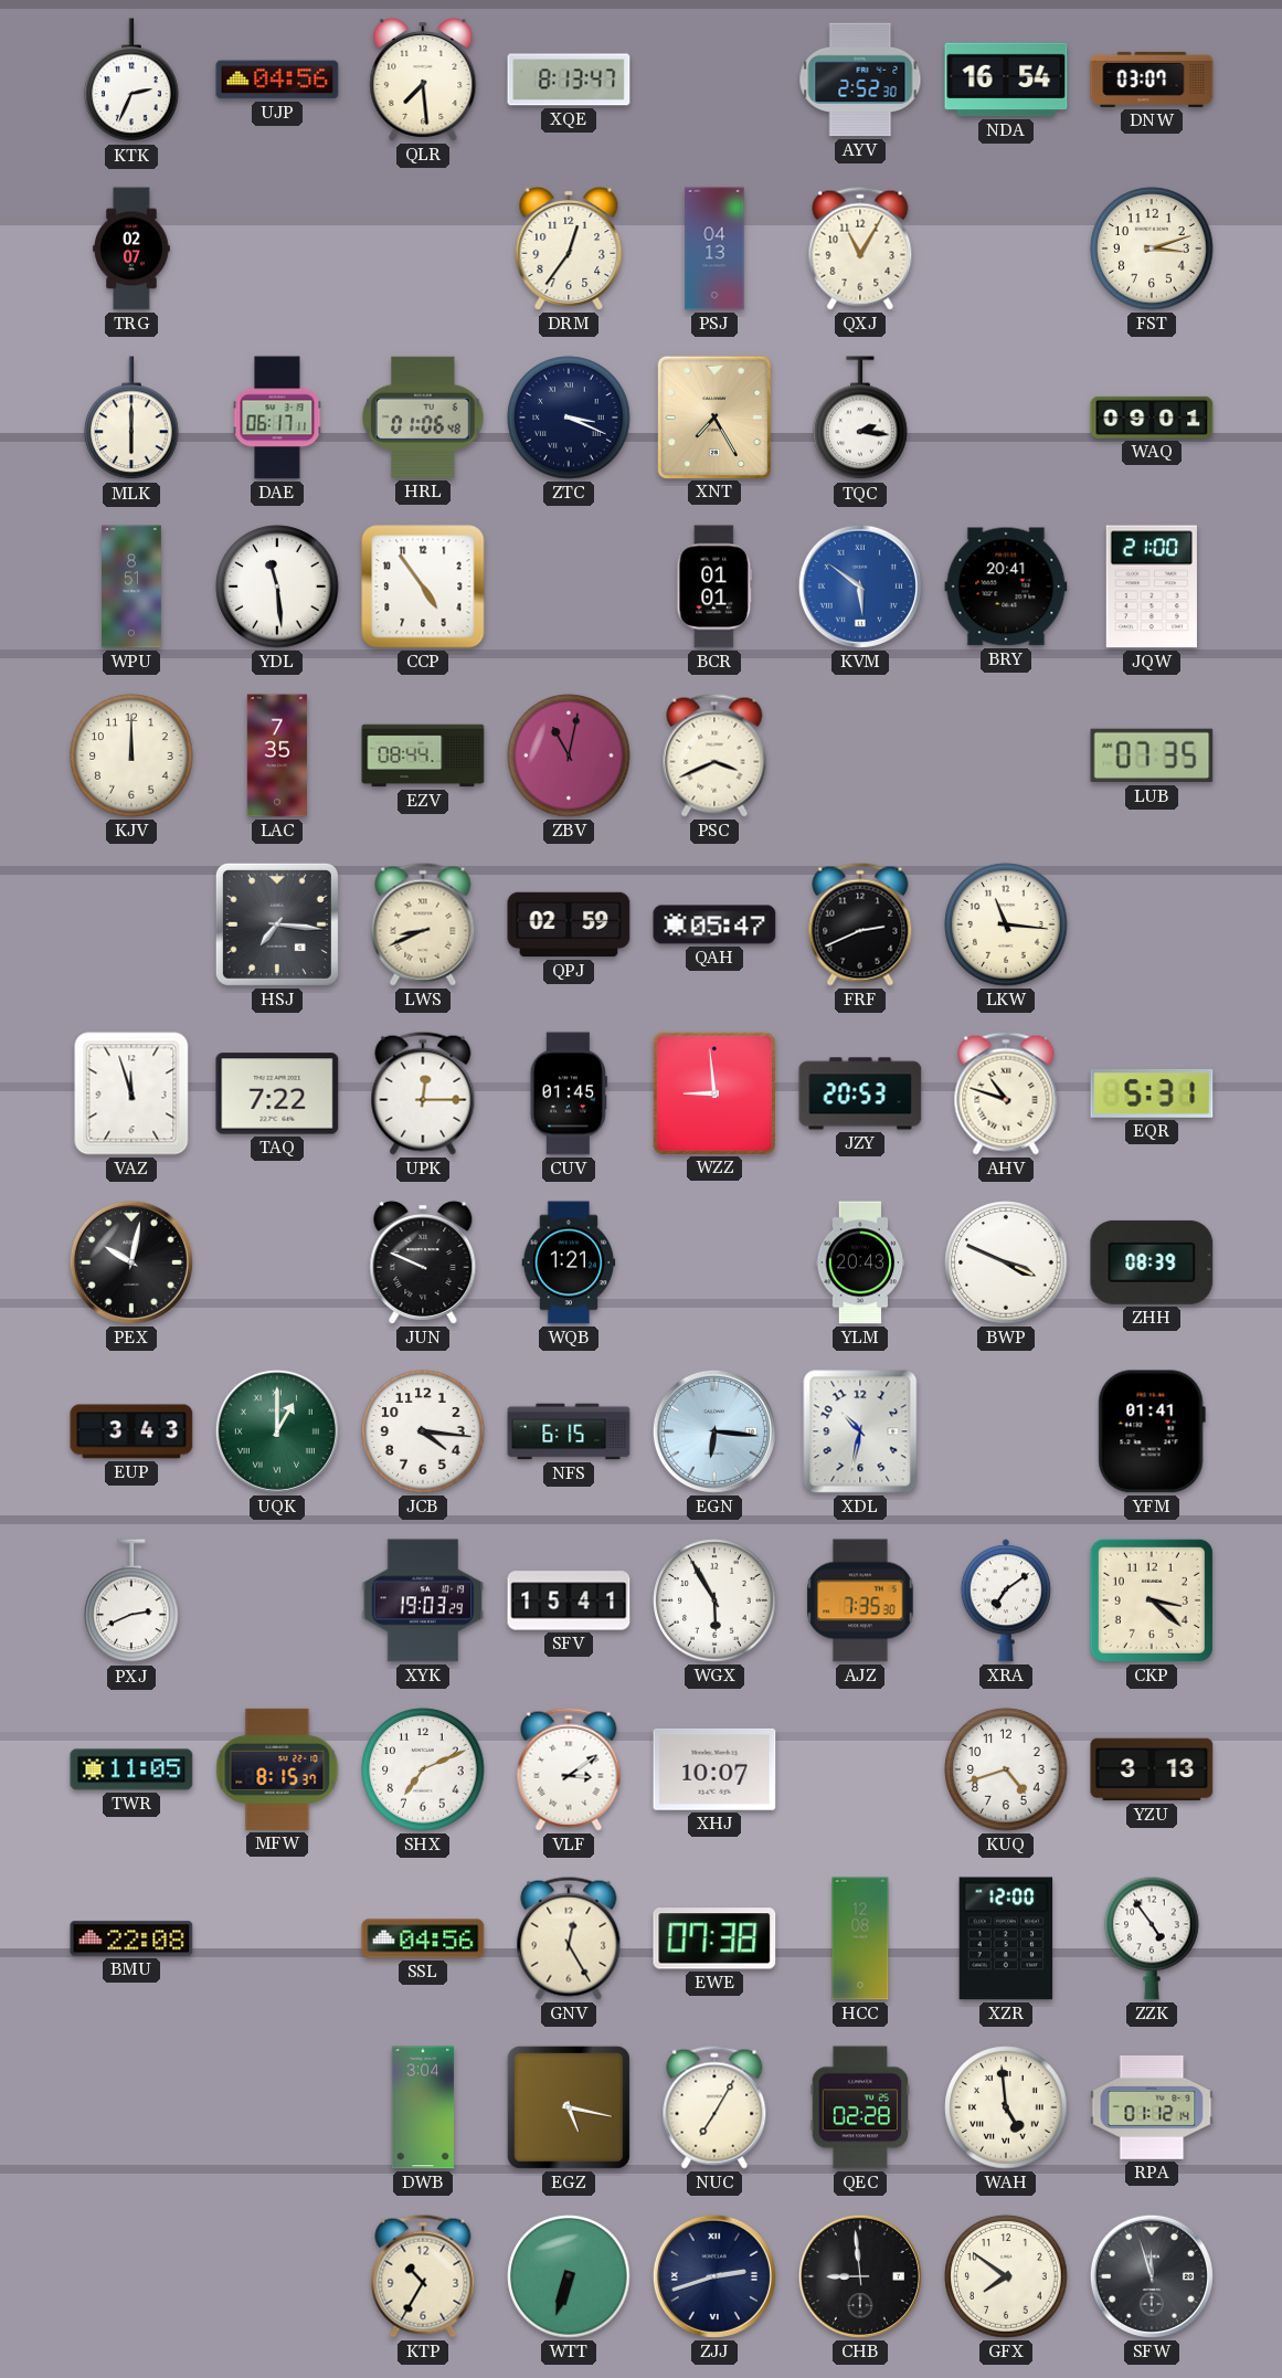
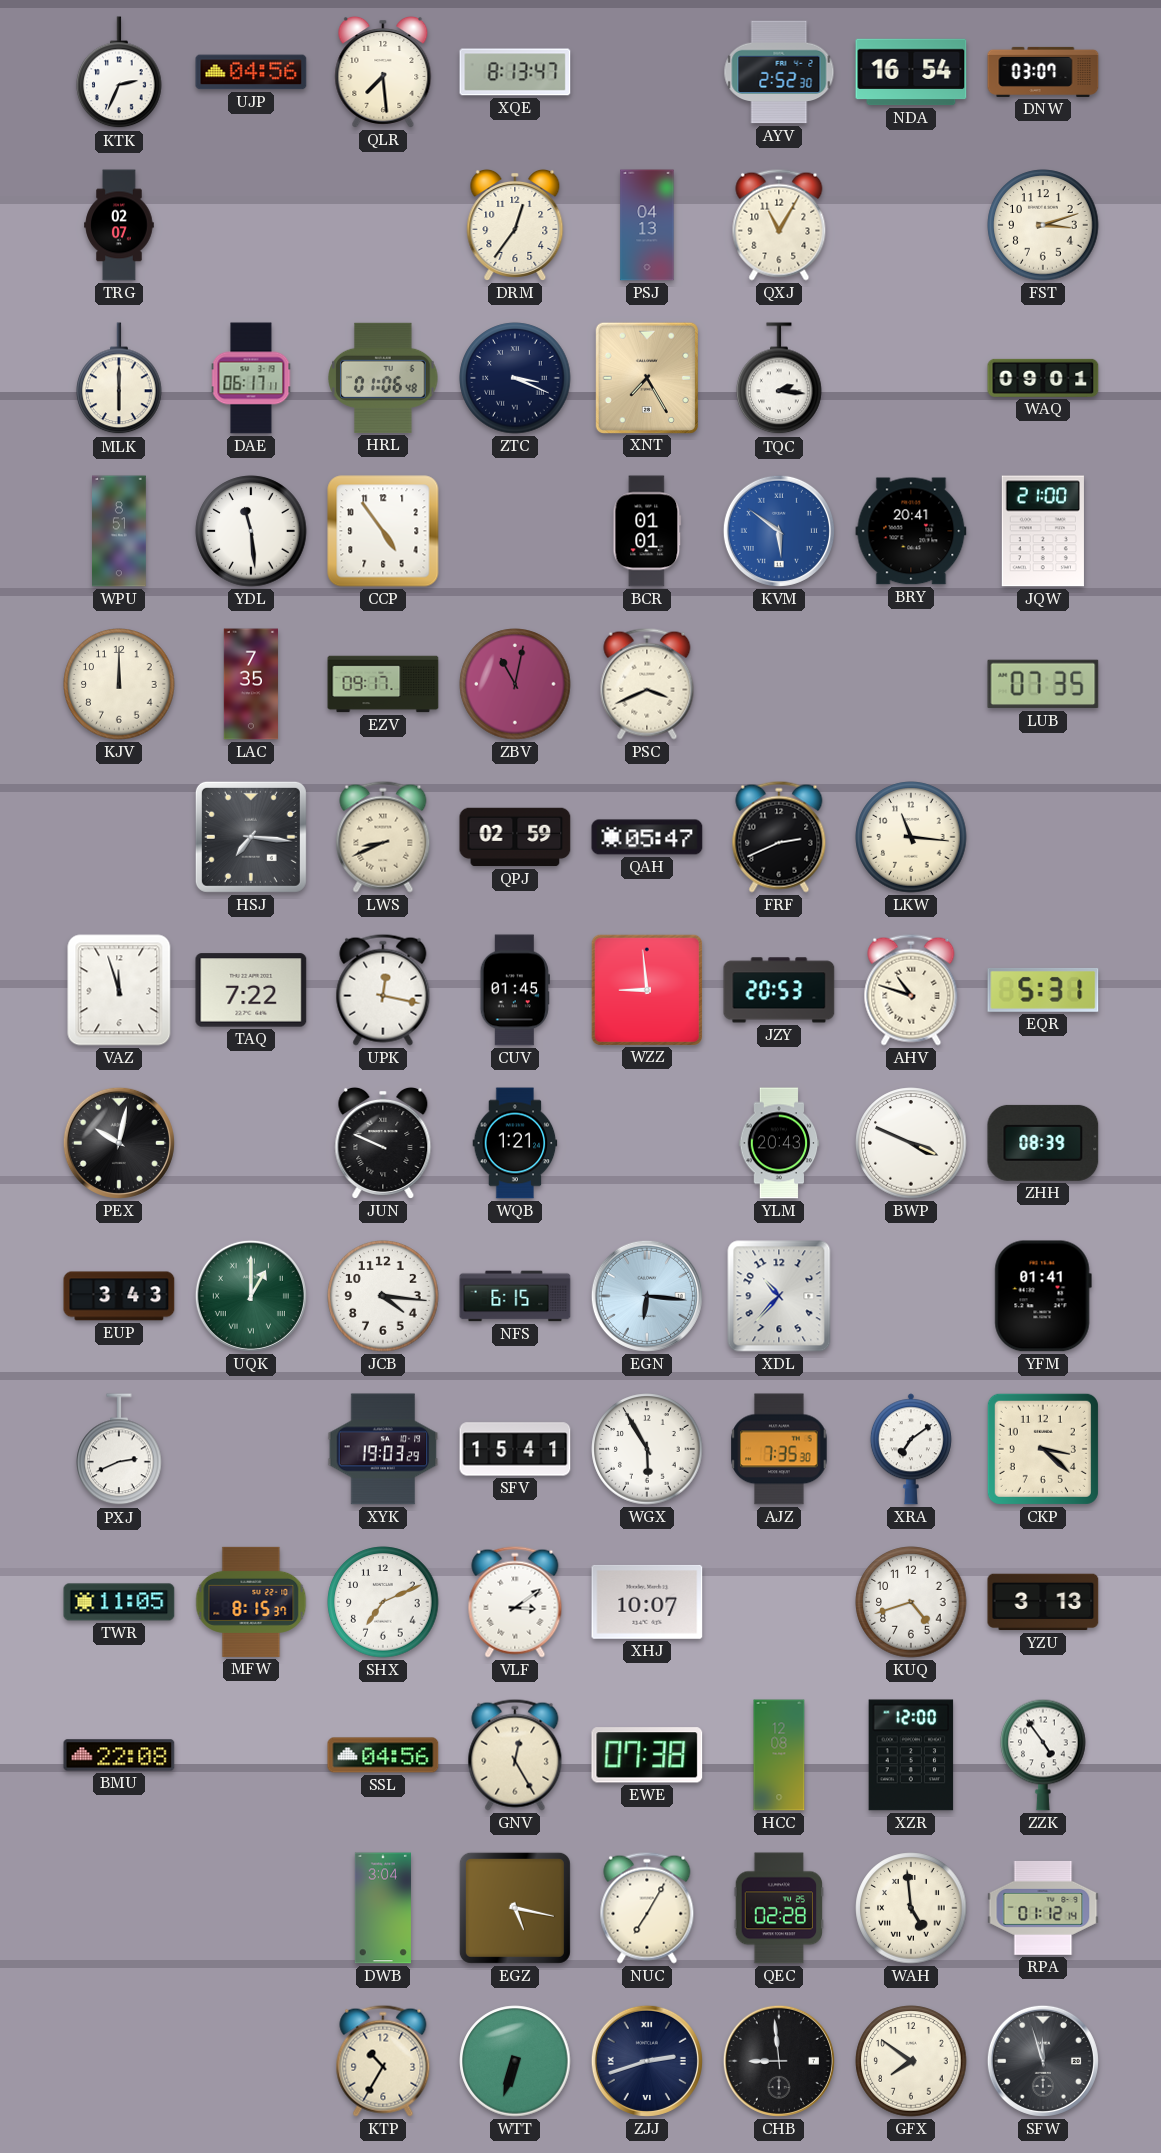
EZV: 08:44 -> 09:17
UPK: 12:15 -> 12:17
XDL: 10:32 -> 10:37
